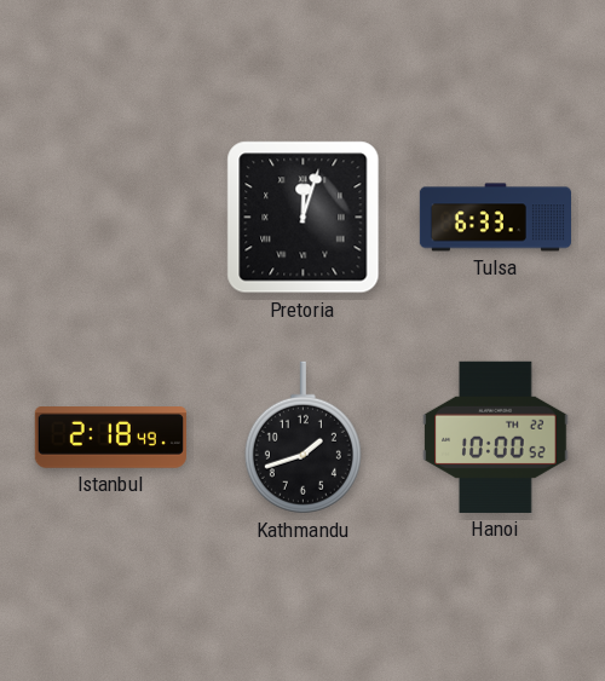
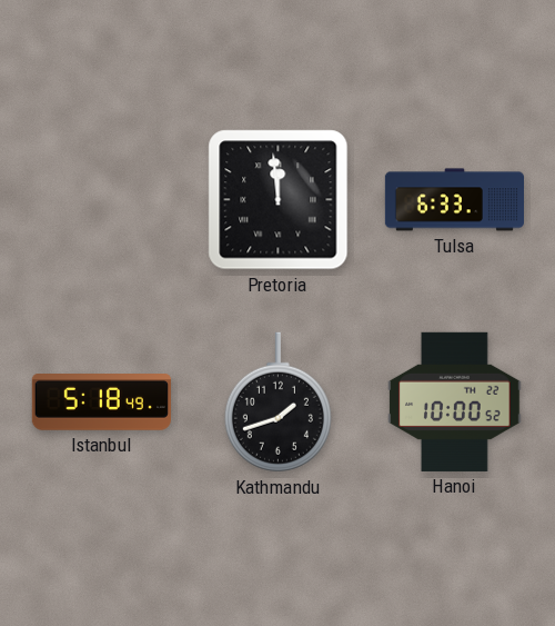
Pretoria: 12:03 -> 11:59
Istanbul: 2:18 -> 5:18
